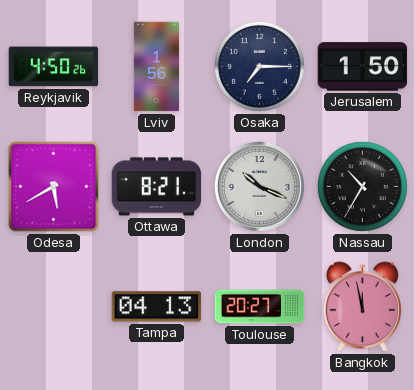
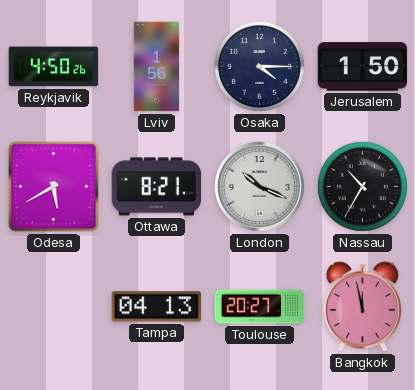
Osaka: 7:15 -> 4:15
